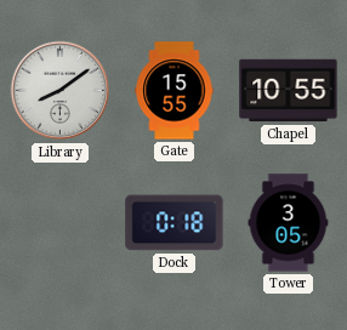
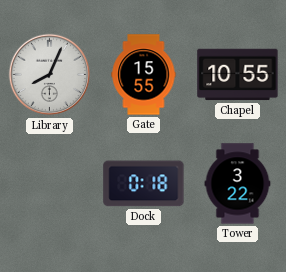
Library: 8:09 -> 8:04
Tower: 3:05 -> 3:22
